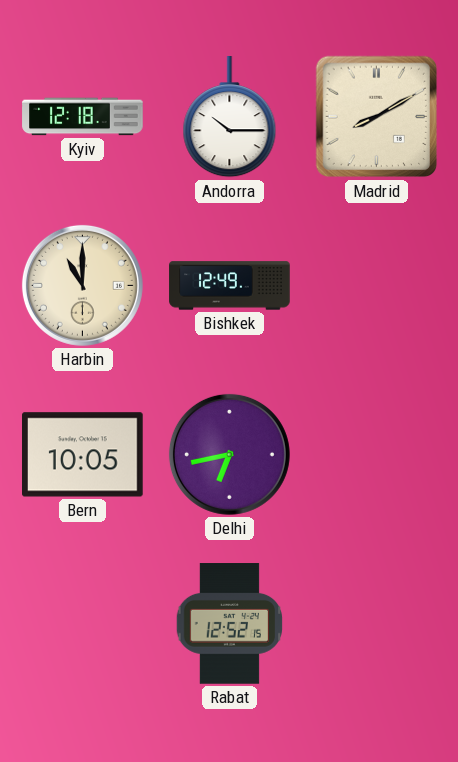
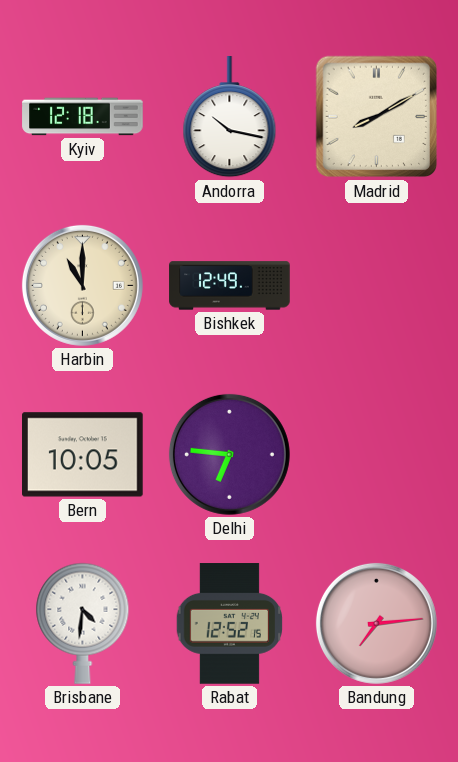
Andorra: 10:15 -> 10:17
Delhi: 6:43 -> 6:46
Brisbane: none -> 4:31
Bandung: none -> 7:14
